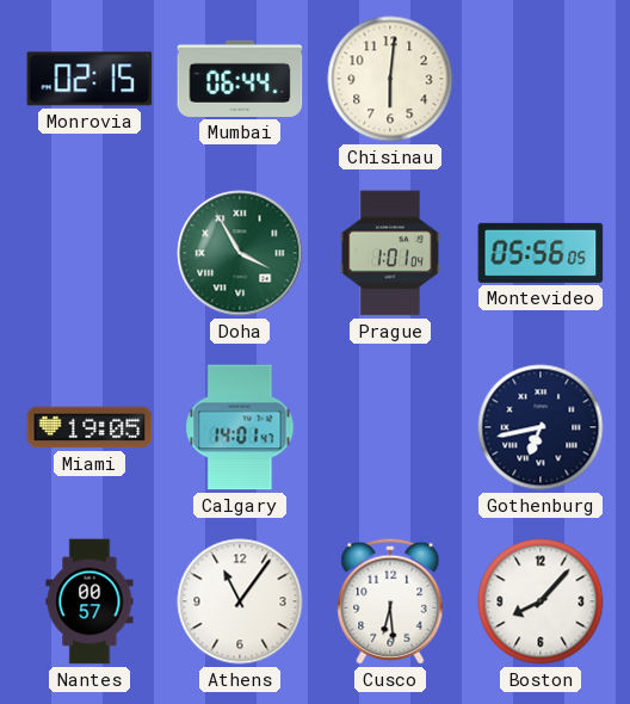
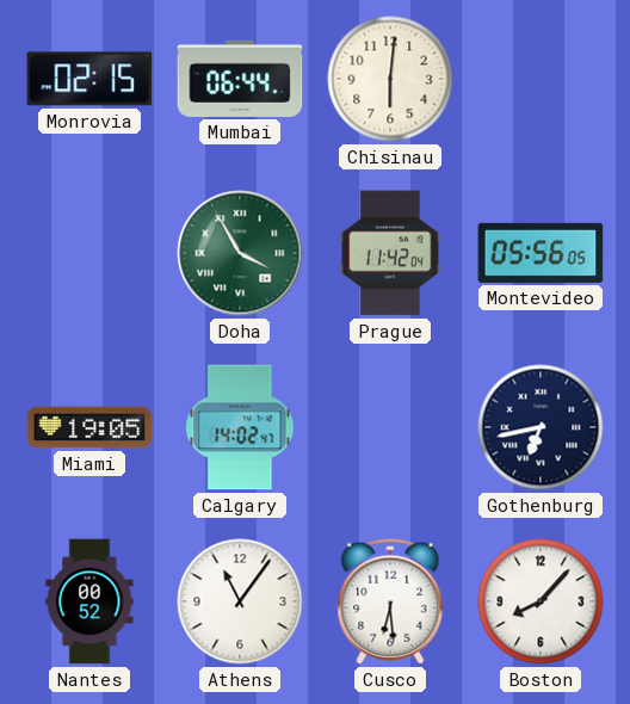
Prague: 1:01 -> 11:42
Calgary: 14:01 -> 14:02
Nantes: 00:57 -> 00:52
